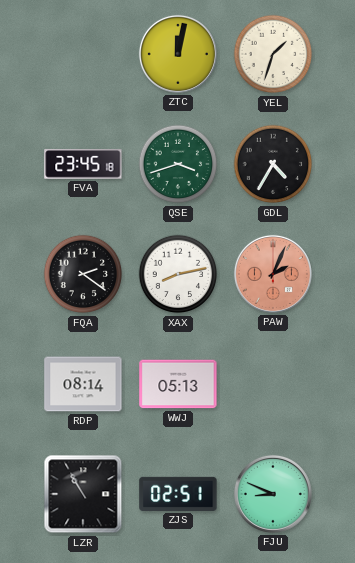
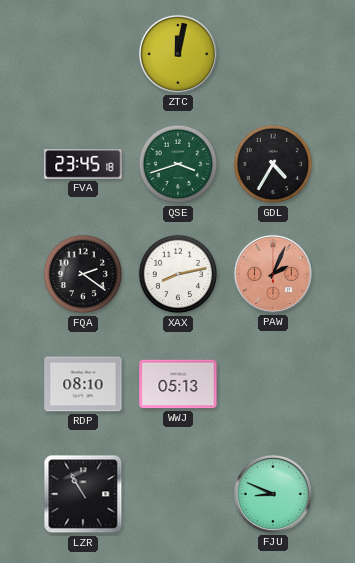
YEL: 1:33 -> none
RDP: 08:14 -> 08:10
ZJS: 02:51 -> none
